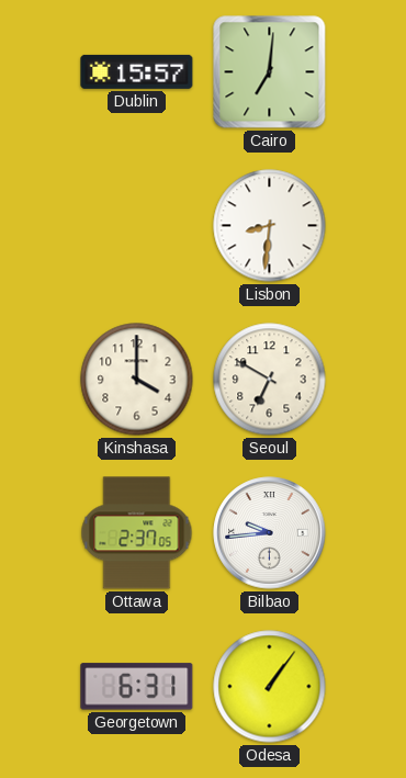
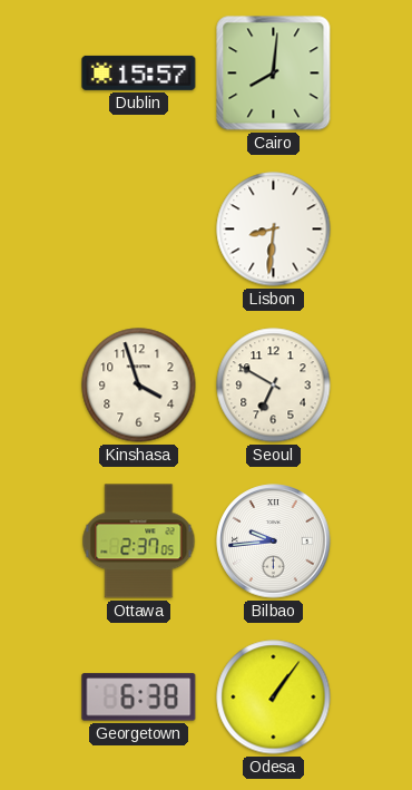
Cairo: 7:01 -> 8:01
Kinshasa: 4:00 -> 3:57
Georgetown: 6:31 -> 6:38
